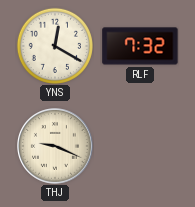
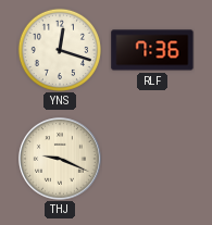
YNS: 12:20 -> 12:18
RLF: 7:32 -> 7:36
